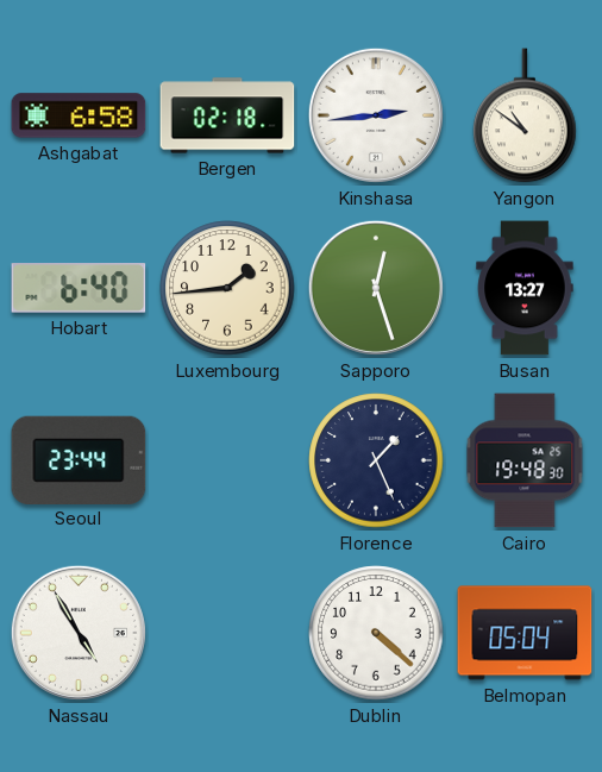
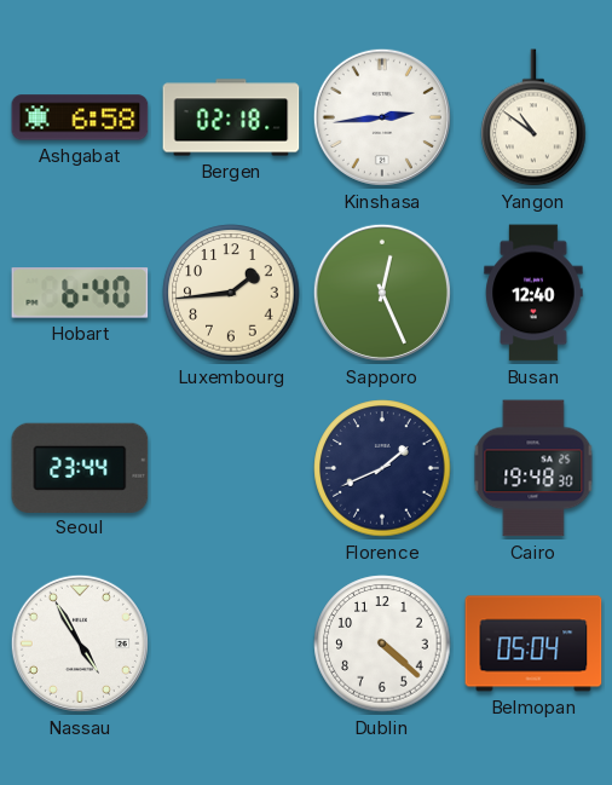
Sapporo: 12:27 -> 12:26
Busan: 13:27 -> 12:40
Florence: 1:26 -> 1:41
